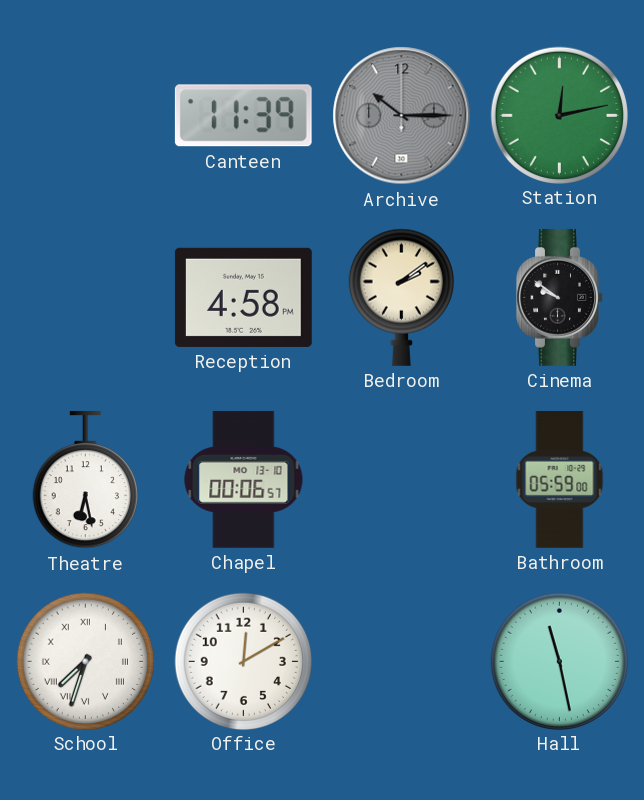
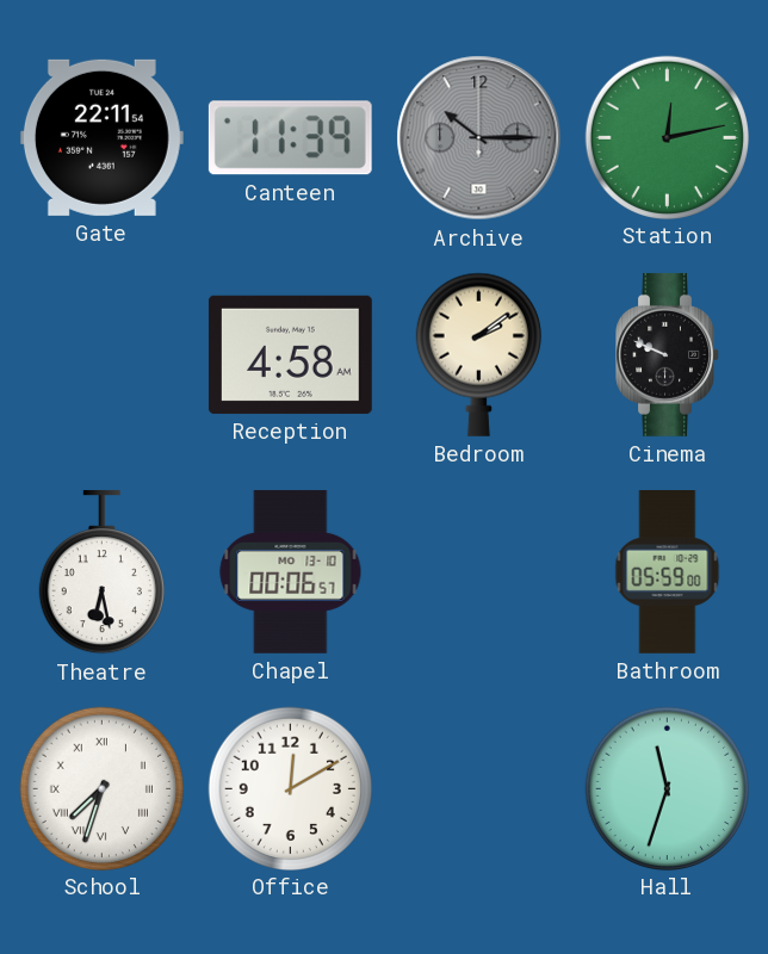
Gate: none -> 22:11
Reception: 4:58 PM -> 4:58 AM
Cinema: 9:51 -> 9:49
Hall: 11:28 -> 11:33
